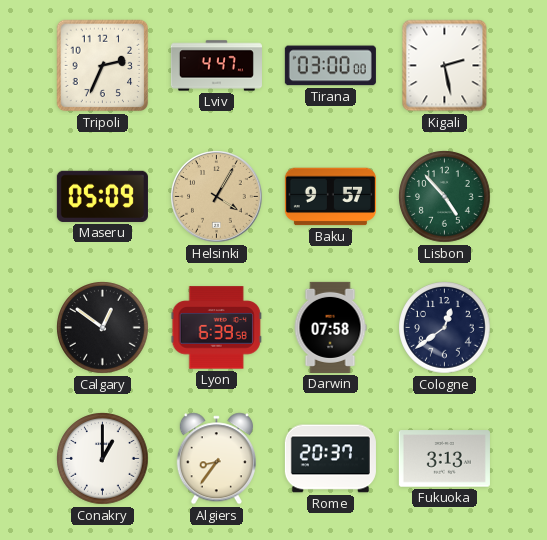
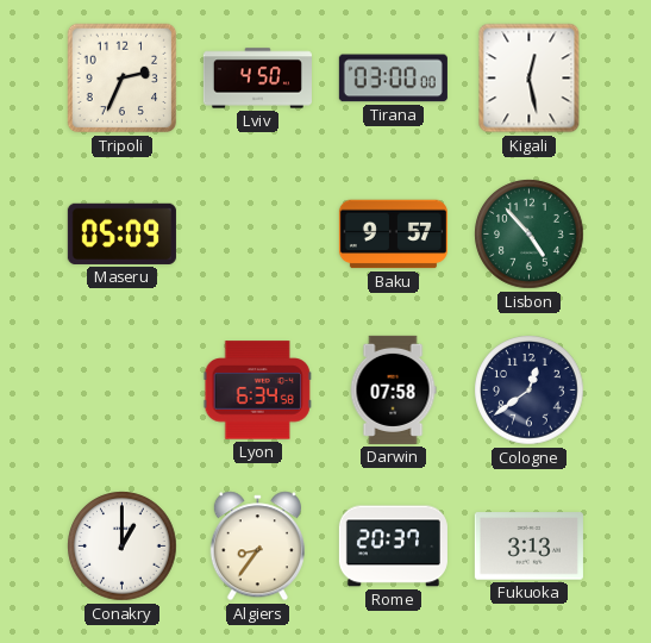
Lviv: 4:47 -> 4:50
Kigali: 2:28 -> 12:28
Helsinki: 4:05 -> none
Calgary: 12:51 -> none
Lyon: 6:39 -> 6:34
